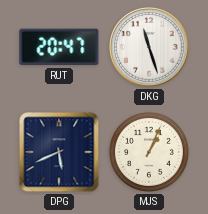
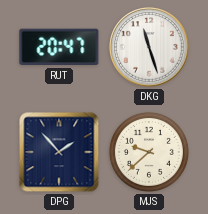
DPG: 5:41 -> 1:53
MJS: 1:04 -> 9:38
